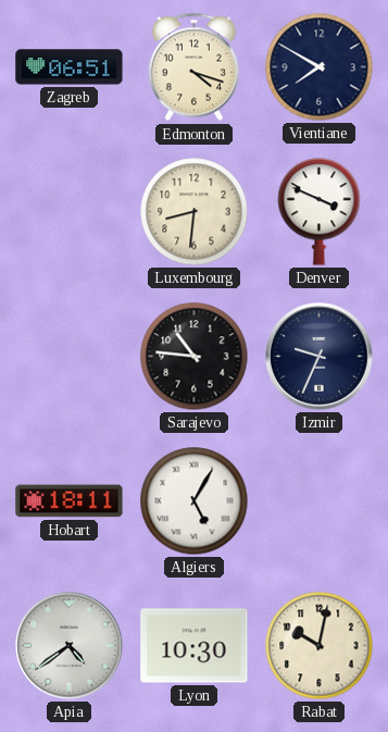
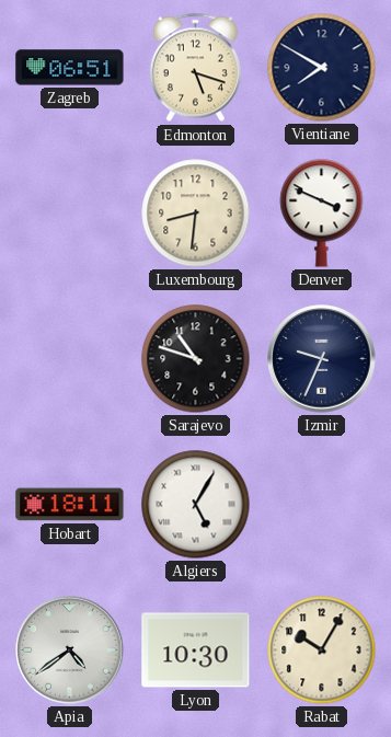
Edmonton: 4:18 -> 5:18
Sarajevo: 10:46 -> 10:48
Rabat: 10:02 -> 10:05
